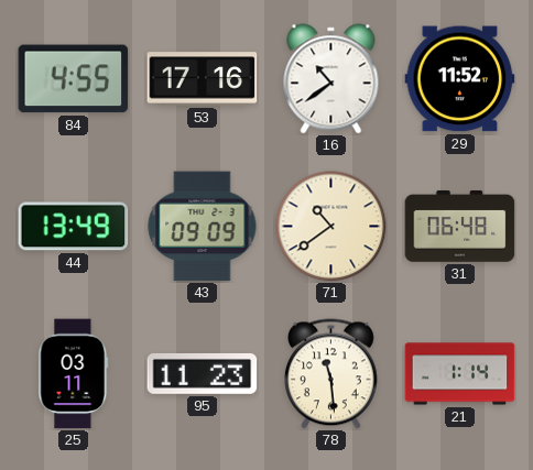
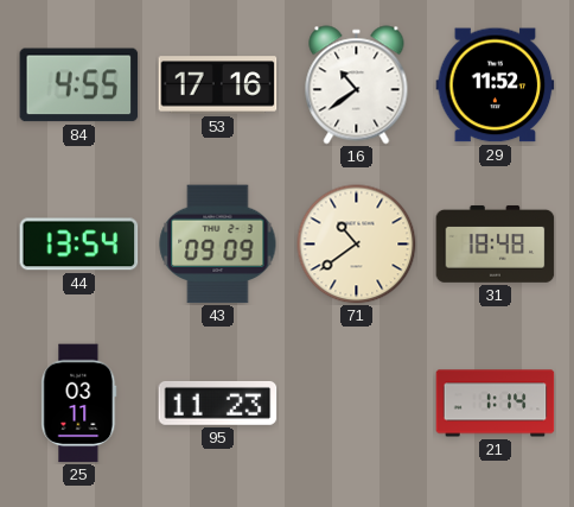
44: 13:49 -> 13:54
31: 06:48 -> 18:48
78: 11:29 -> none
